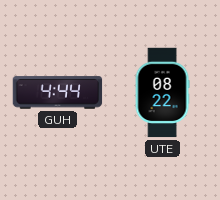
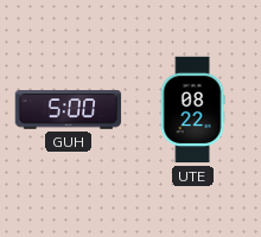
GUH: 4:44 -> 5:00
